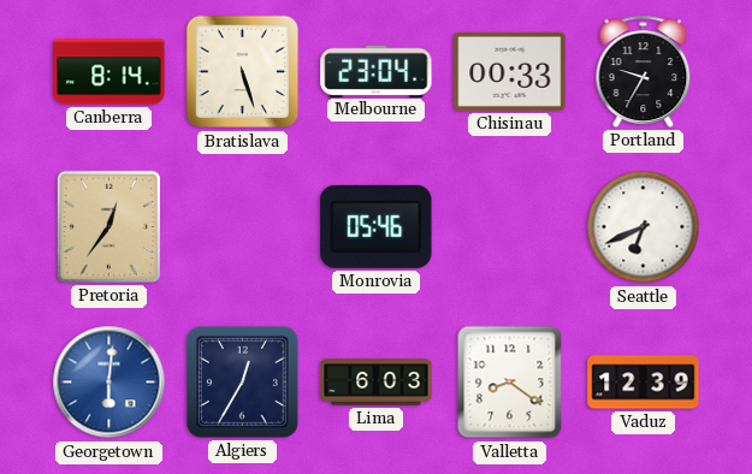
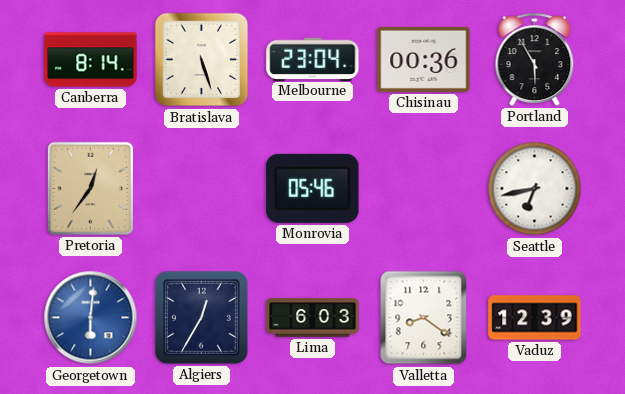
Chisinau: 00:33 -> 00:36
Portland: 9:35 -> 5:55
Seattle: 6:41 -> 6:43
